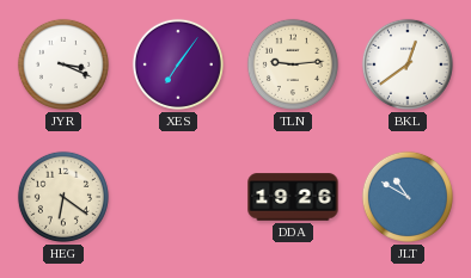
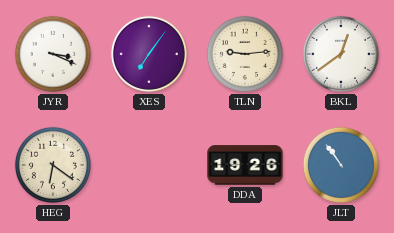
JLT: 10:50 -> 10:54
